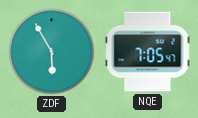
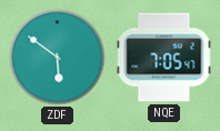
ZDF: 5:55 -> 5:51
